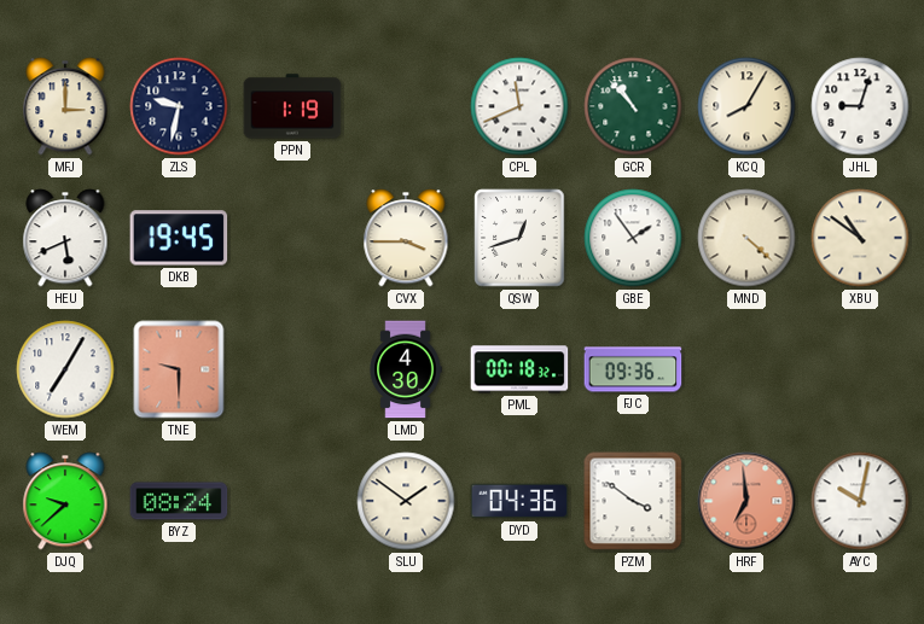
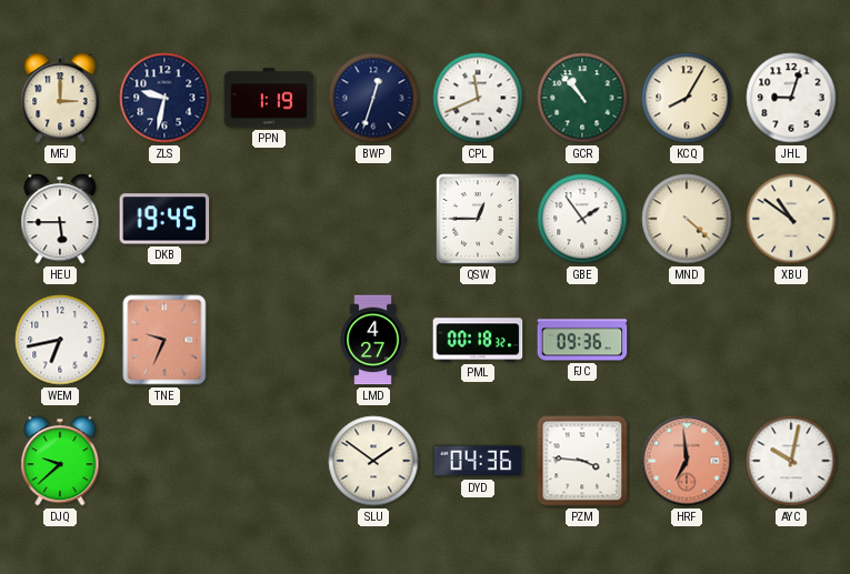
BWP: none -> 12:33
HEU: 5:41 -> 5:45
CVX: 3:45 -> none
QSW: 12:42 -> 12:45
WEM: 7:05 -> 6:43
TNE: 9:30 -> 9:34
LMD: 4:30 -> 4:27
BYZ: 08:24 -> none
PZM: 3:51 -> 3:46
